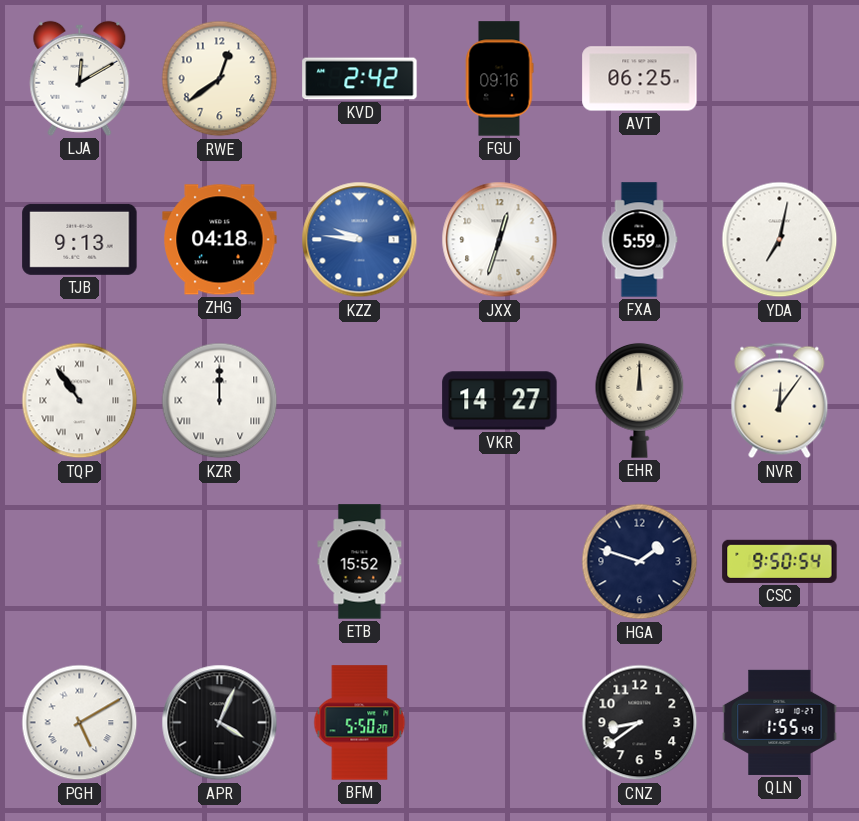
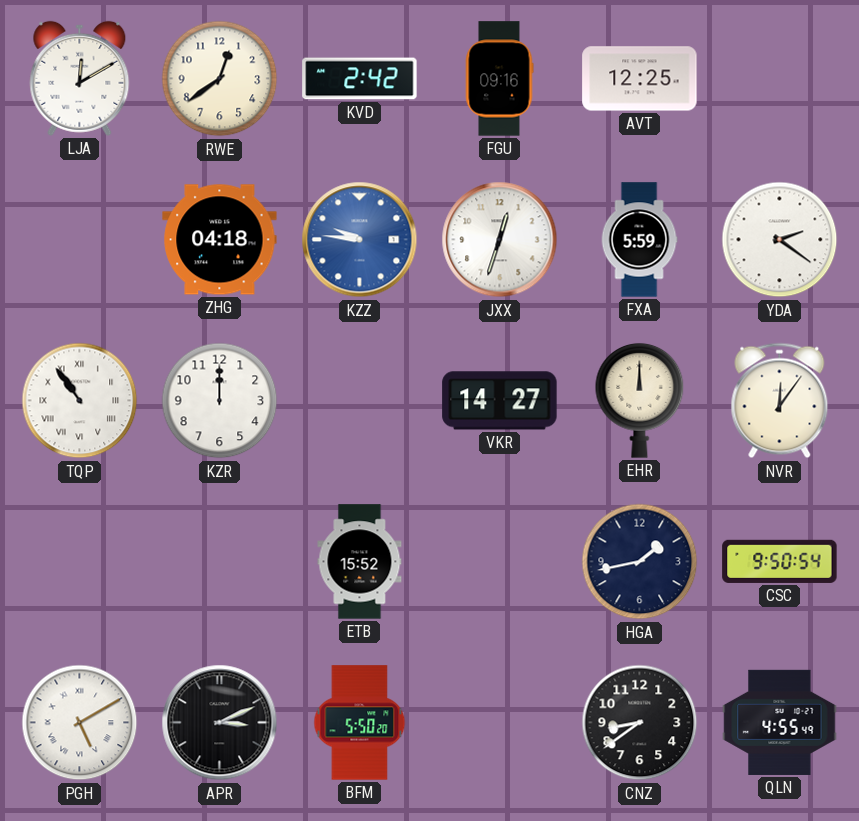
AVT: 06:25 -> 12:25
TJB: 9:13 -> none
YDA: 7:02 -> 2:21
KZR numerals: Roman -> Arabic
HGA: 1:48 -> 1:43
APR: 4:04 -> 3:11
QLN: 1:55 -> 4:55
